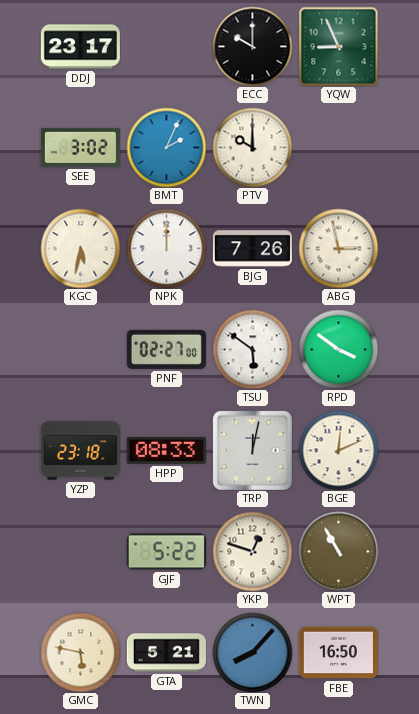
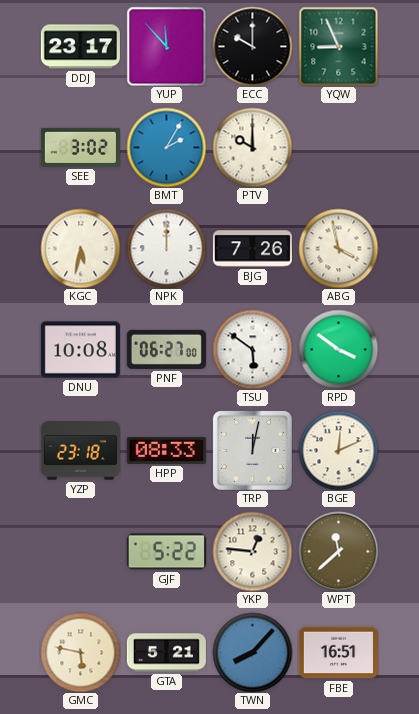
YUP: none -> 11:53
BMT: 2:04 -> 2:05
ABG: 2:58 -> 3:58
DNU: none -> 10:08
PNF: 02:27 -> 06:27
YKP: 12:48 -> 12:46
WPT: 10:55 -> 11:38
FBE: 16:50 -> 16:51
